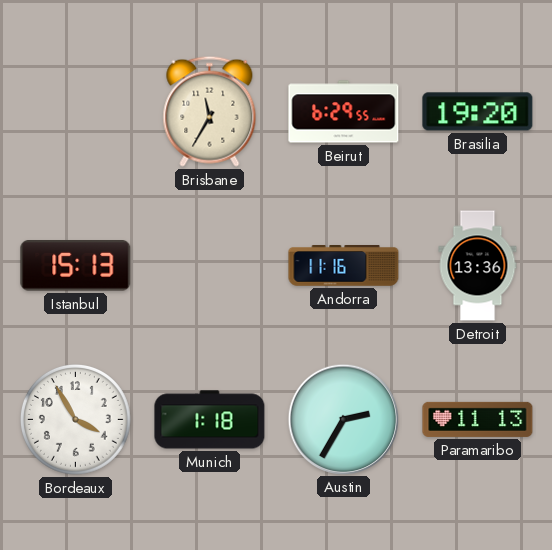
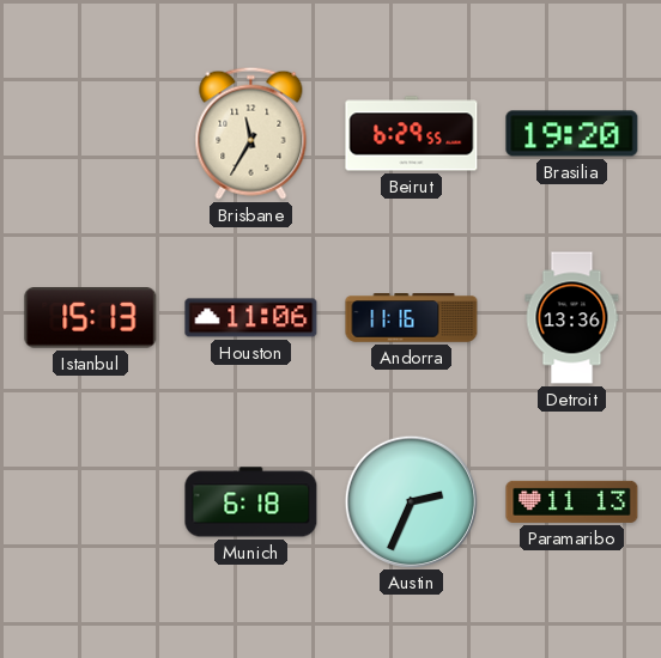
Houston: none -> 11:06
Bordeaux: 3:55 -> none
Munich: 1:18 -> 6:18
Austin: 2:35 -> 2:34
